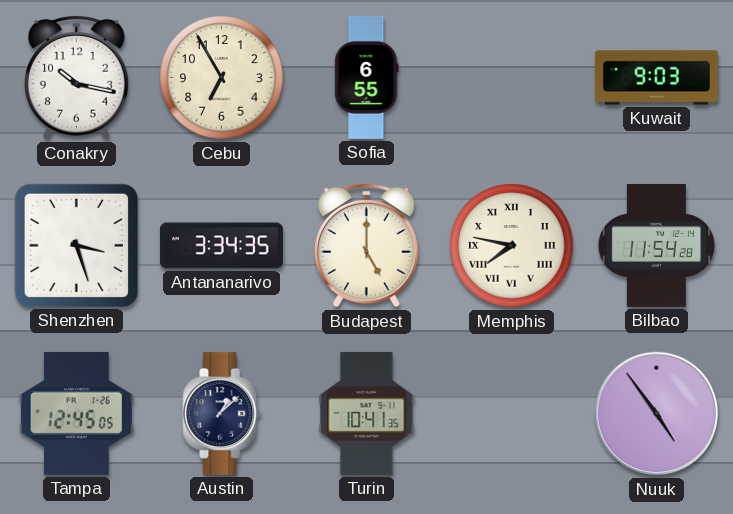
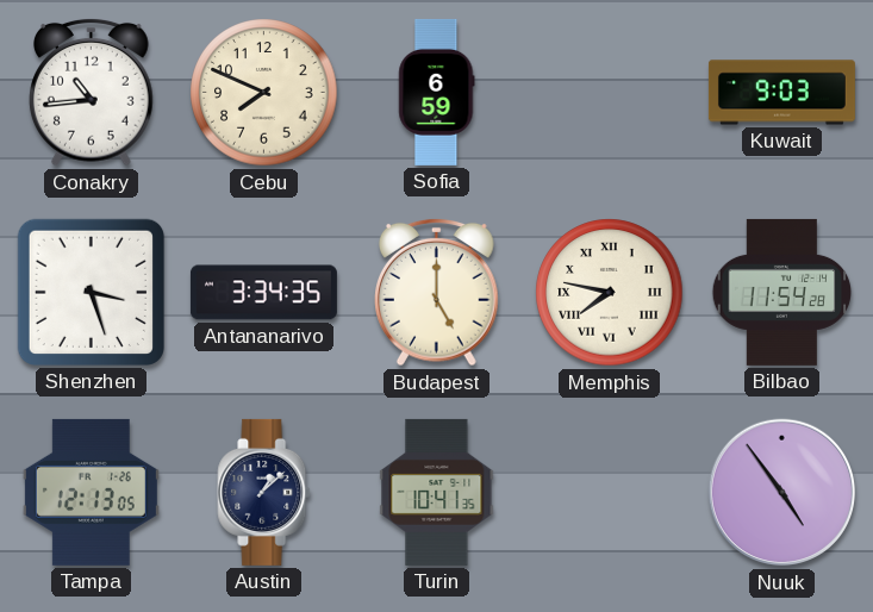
Conakry: 10:17 -> 10:44
Cebu: 6:55 -> 7:49
Sofia: 6:55 -> 6:59
Tampa: 12:45 -> 12:13
